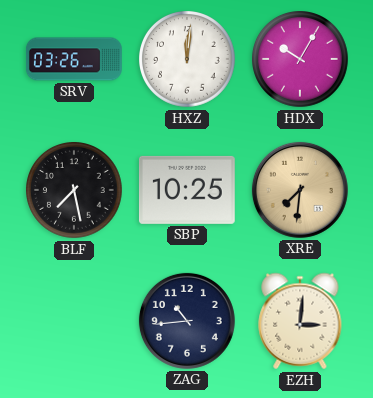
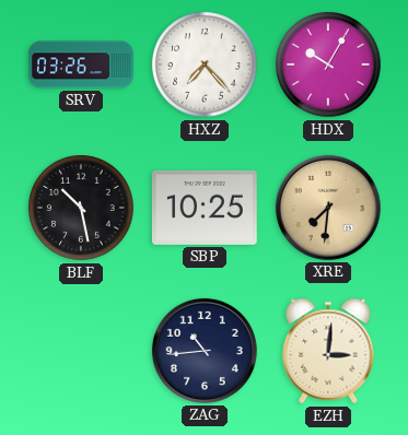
HXZ: 12:01 -> 7:23
BLF: 7:28 -> 10:28
